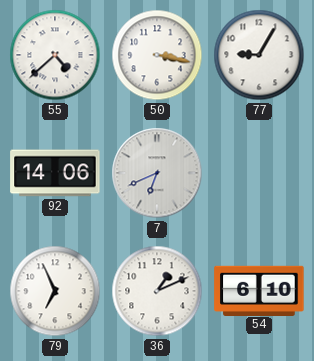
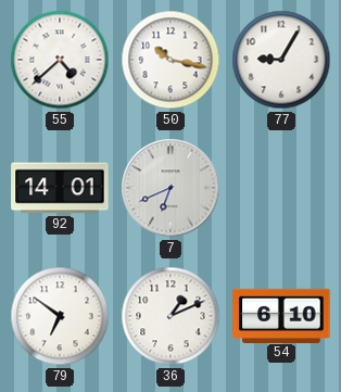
50: 3:17 -> 10:17
92: 14:06 -> 14:01
79: 6:56 -> 6:51
